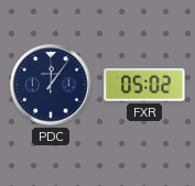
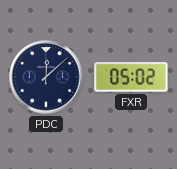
PDC: 12:06 -> 12:08
